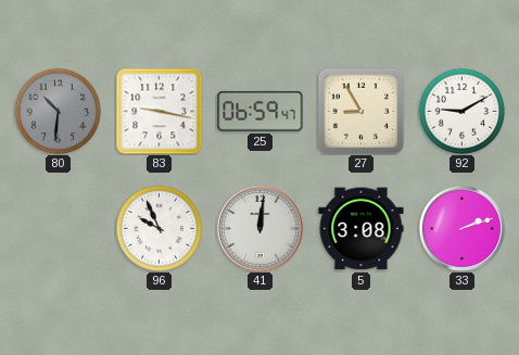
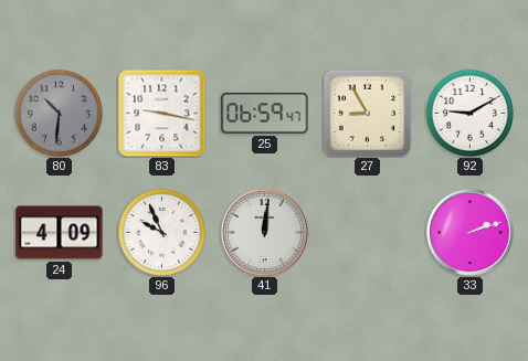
24: none -> 4:09
5: 3:08 -> none
